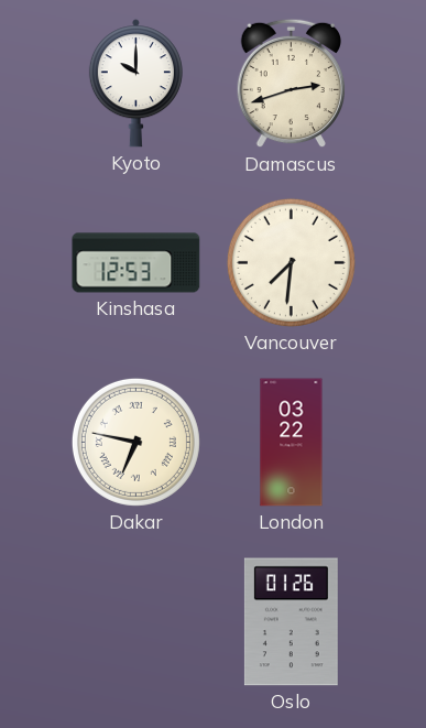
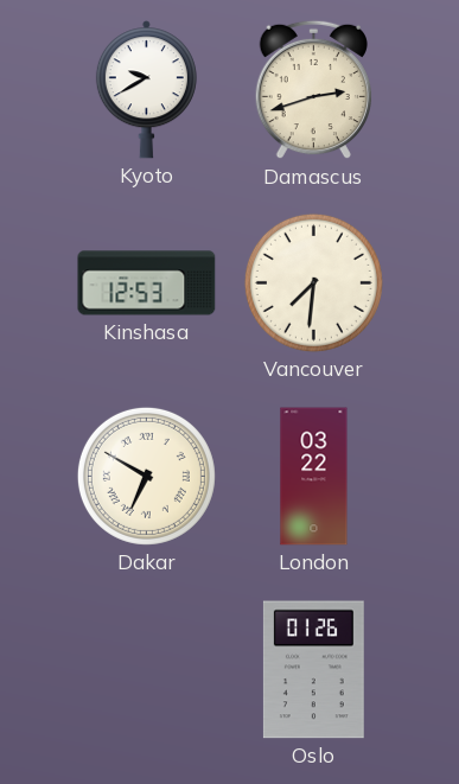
Kyoto: 10:00 -> 9:40
Dakar: 6:47 -> 6:50
